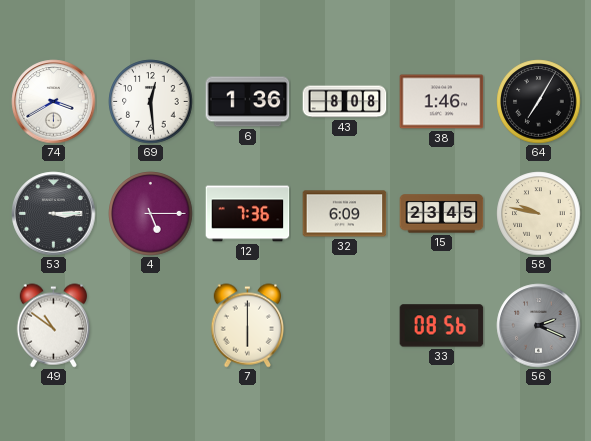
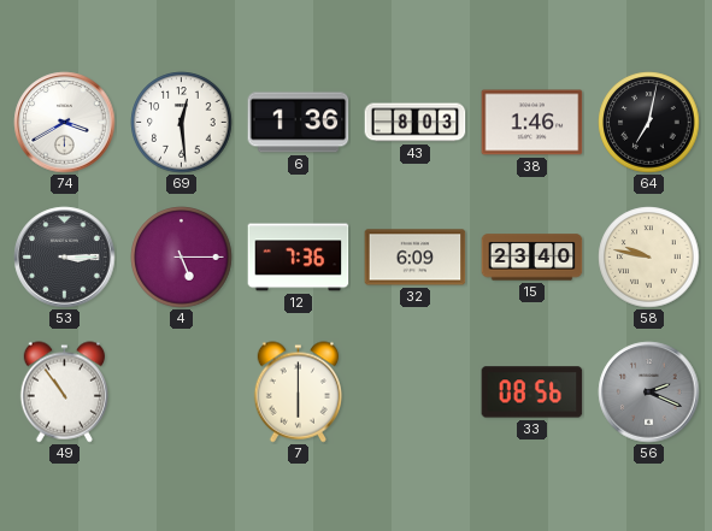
43: 8:08 -> 8:03
64: 7:05 -> 7:02
15: 23:45 -> 23:40
49: 10:51 -> 10:54
